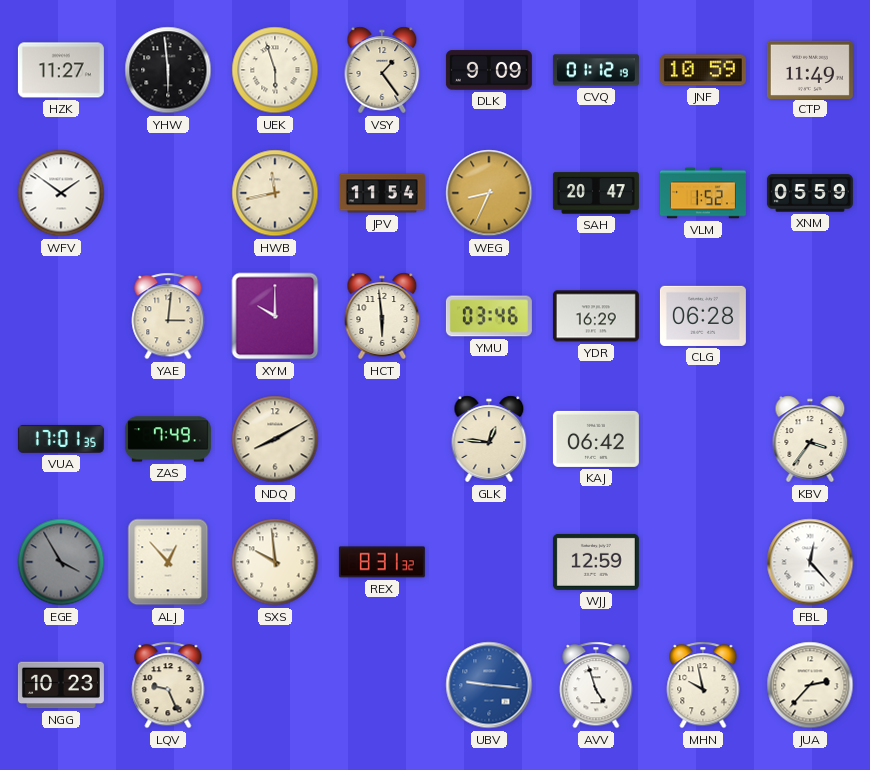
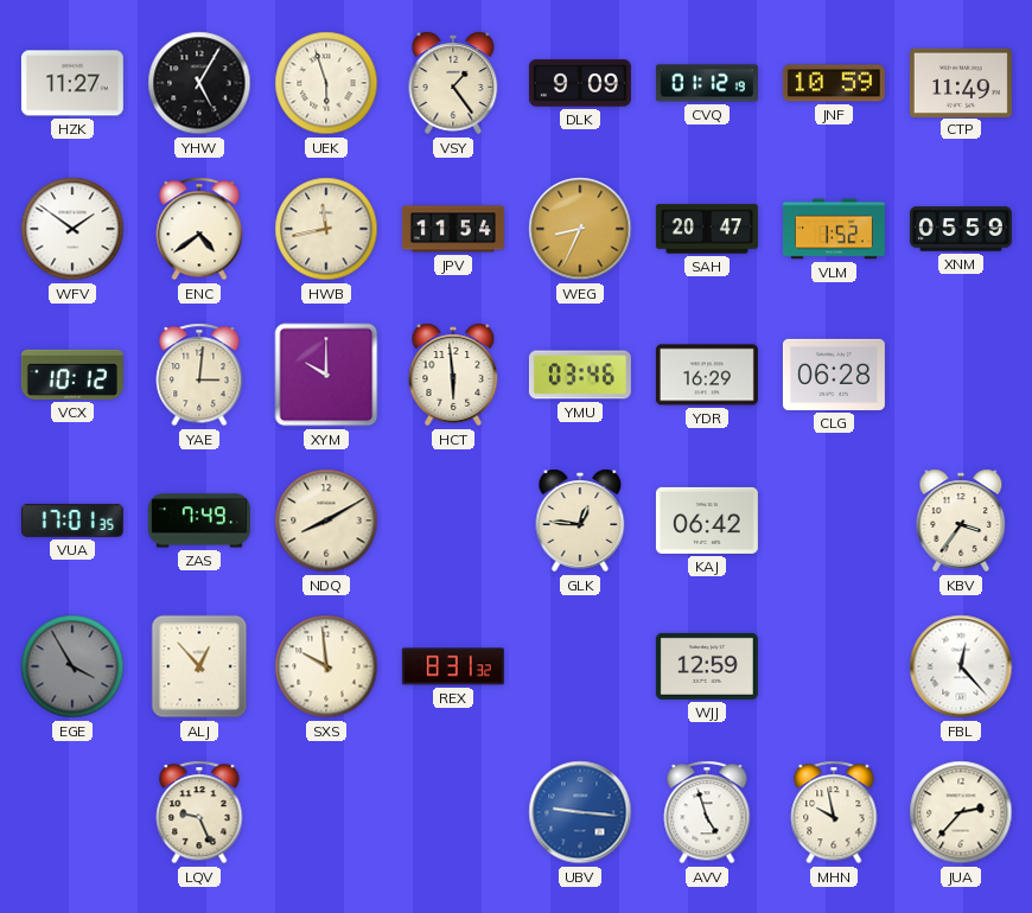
YHW: 5:59 -> 5:05
ENC: none -> 4:39
VCX: none -> 10:12
NGG: 10:23 -> none
